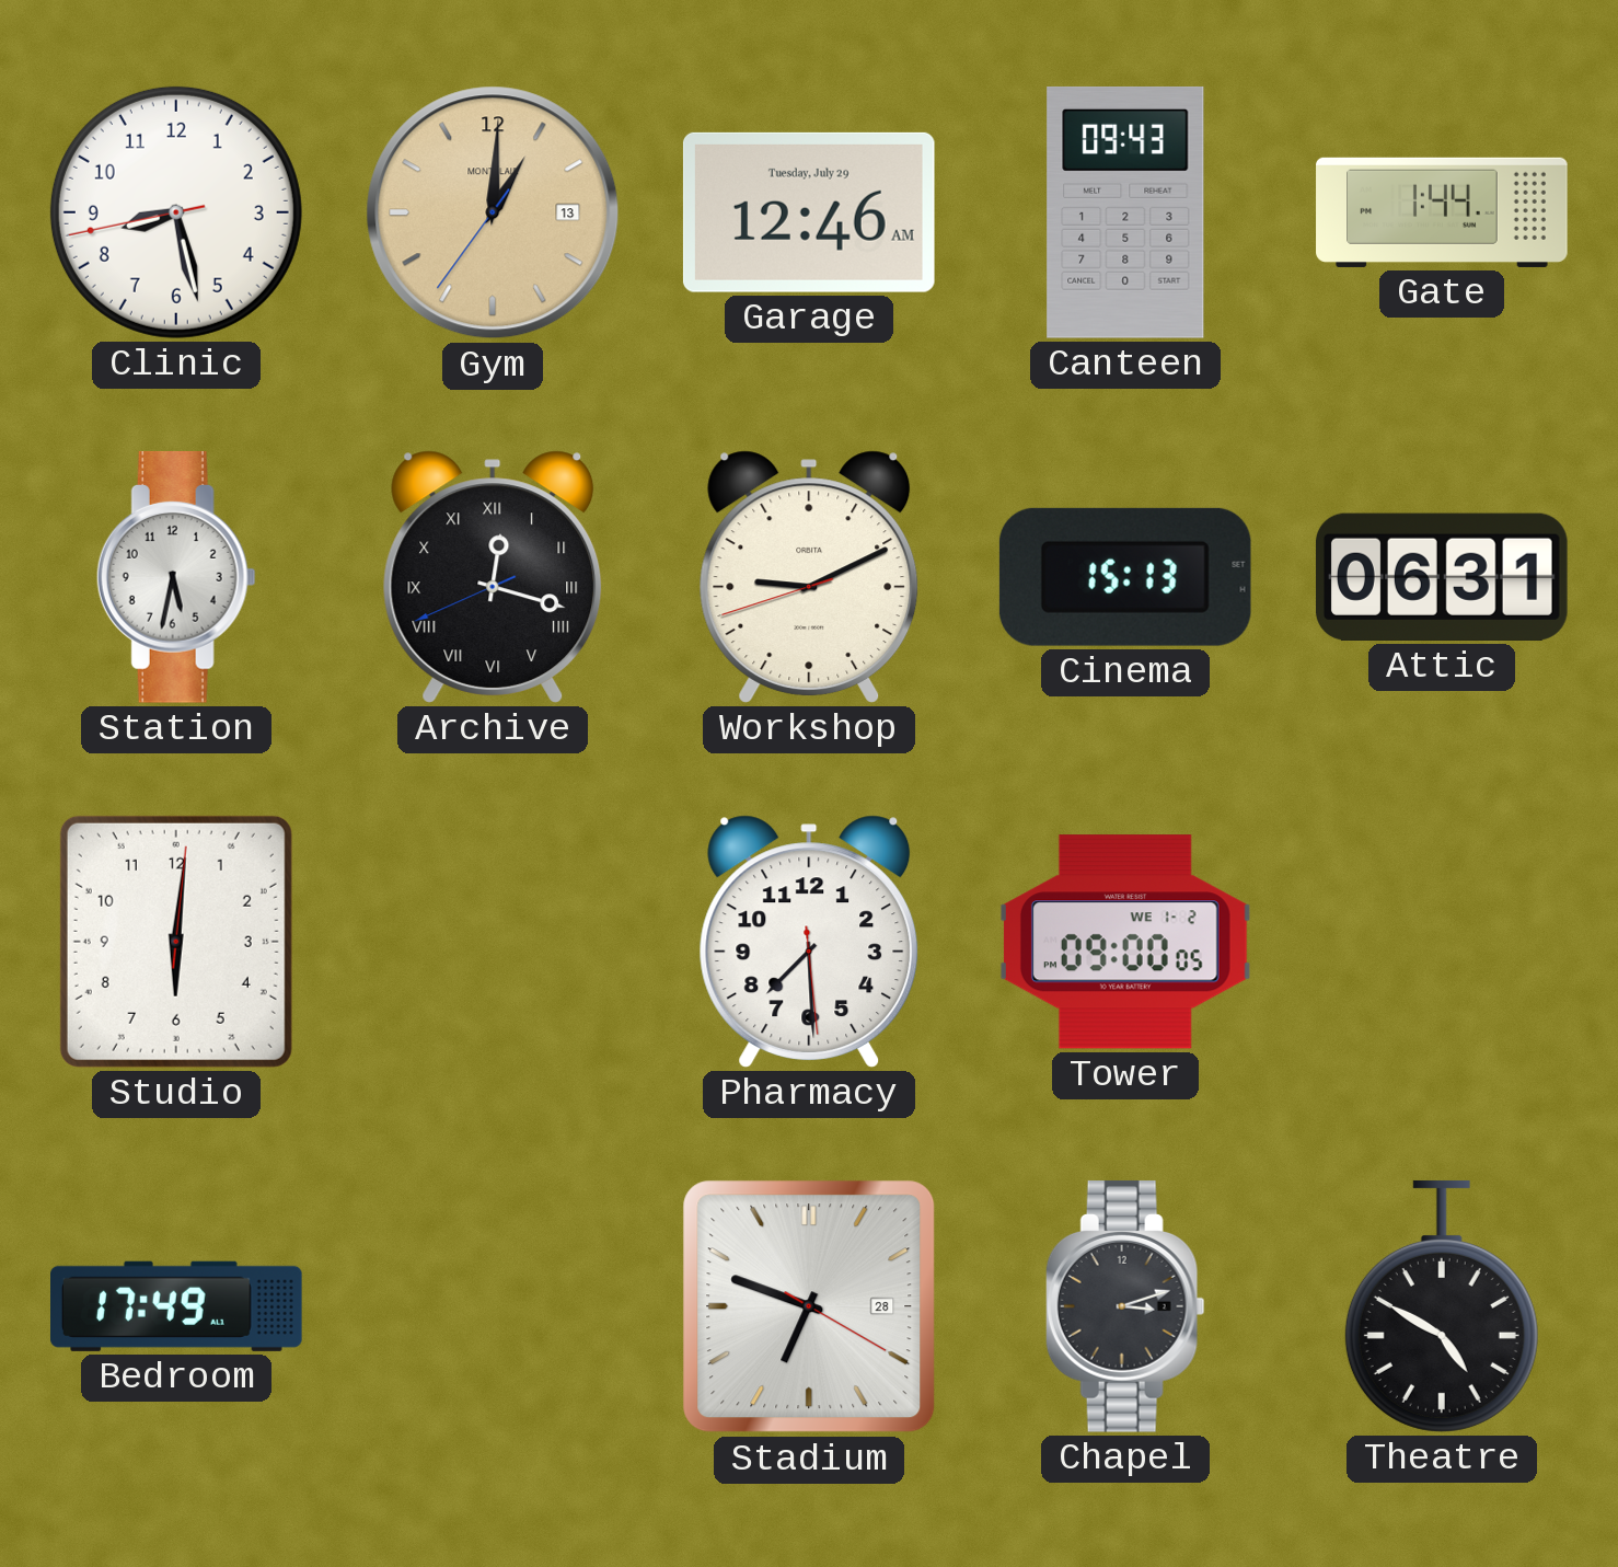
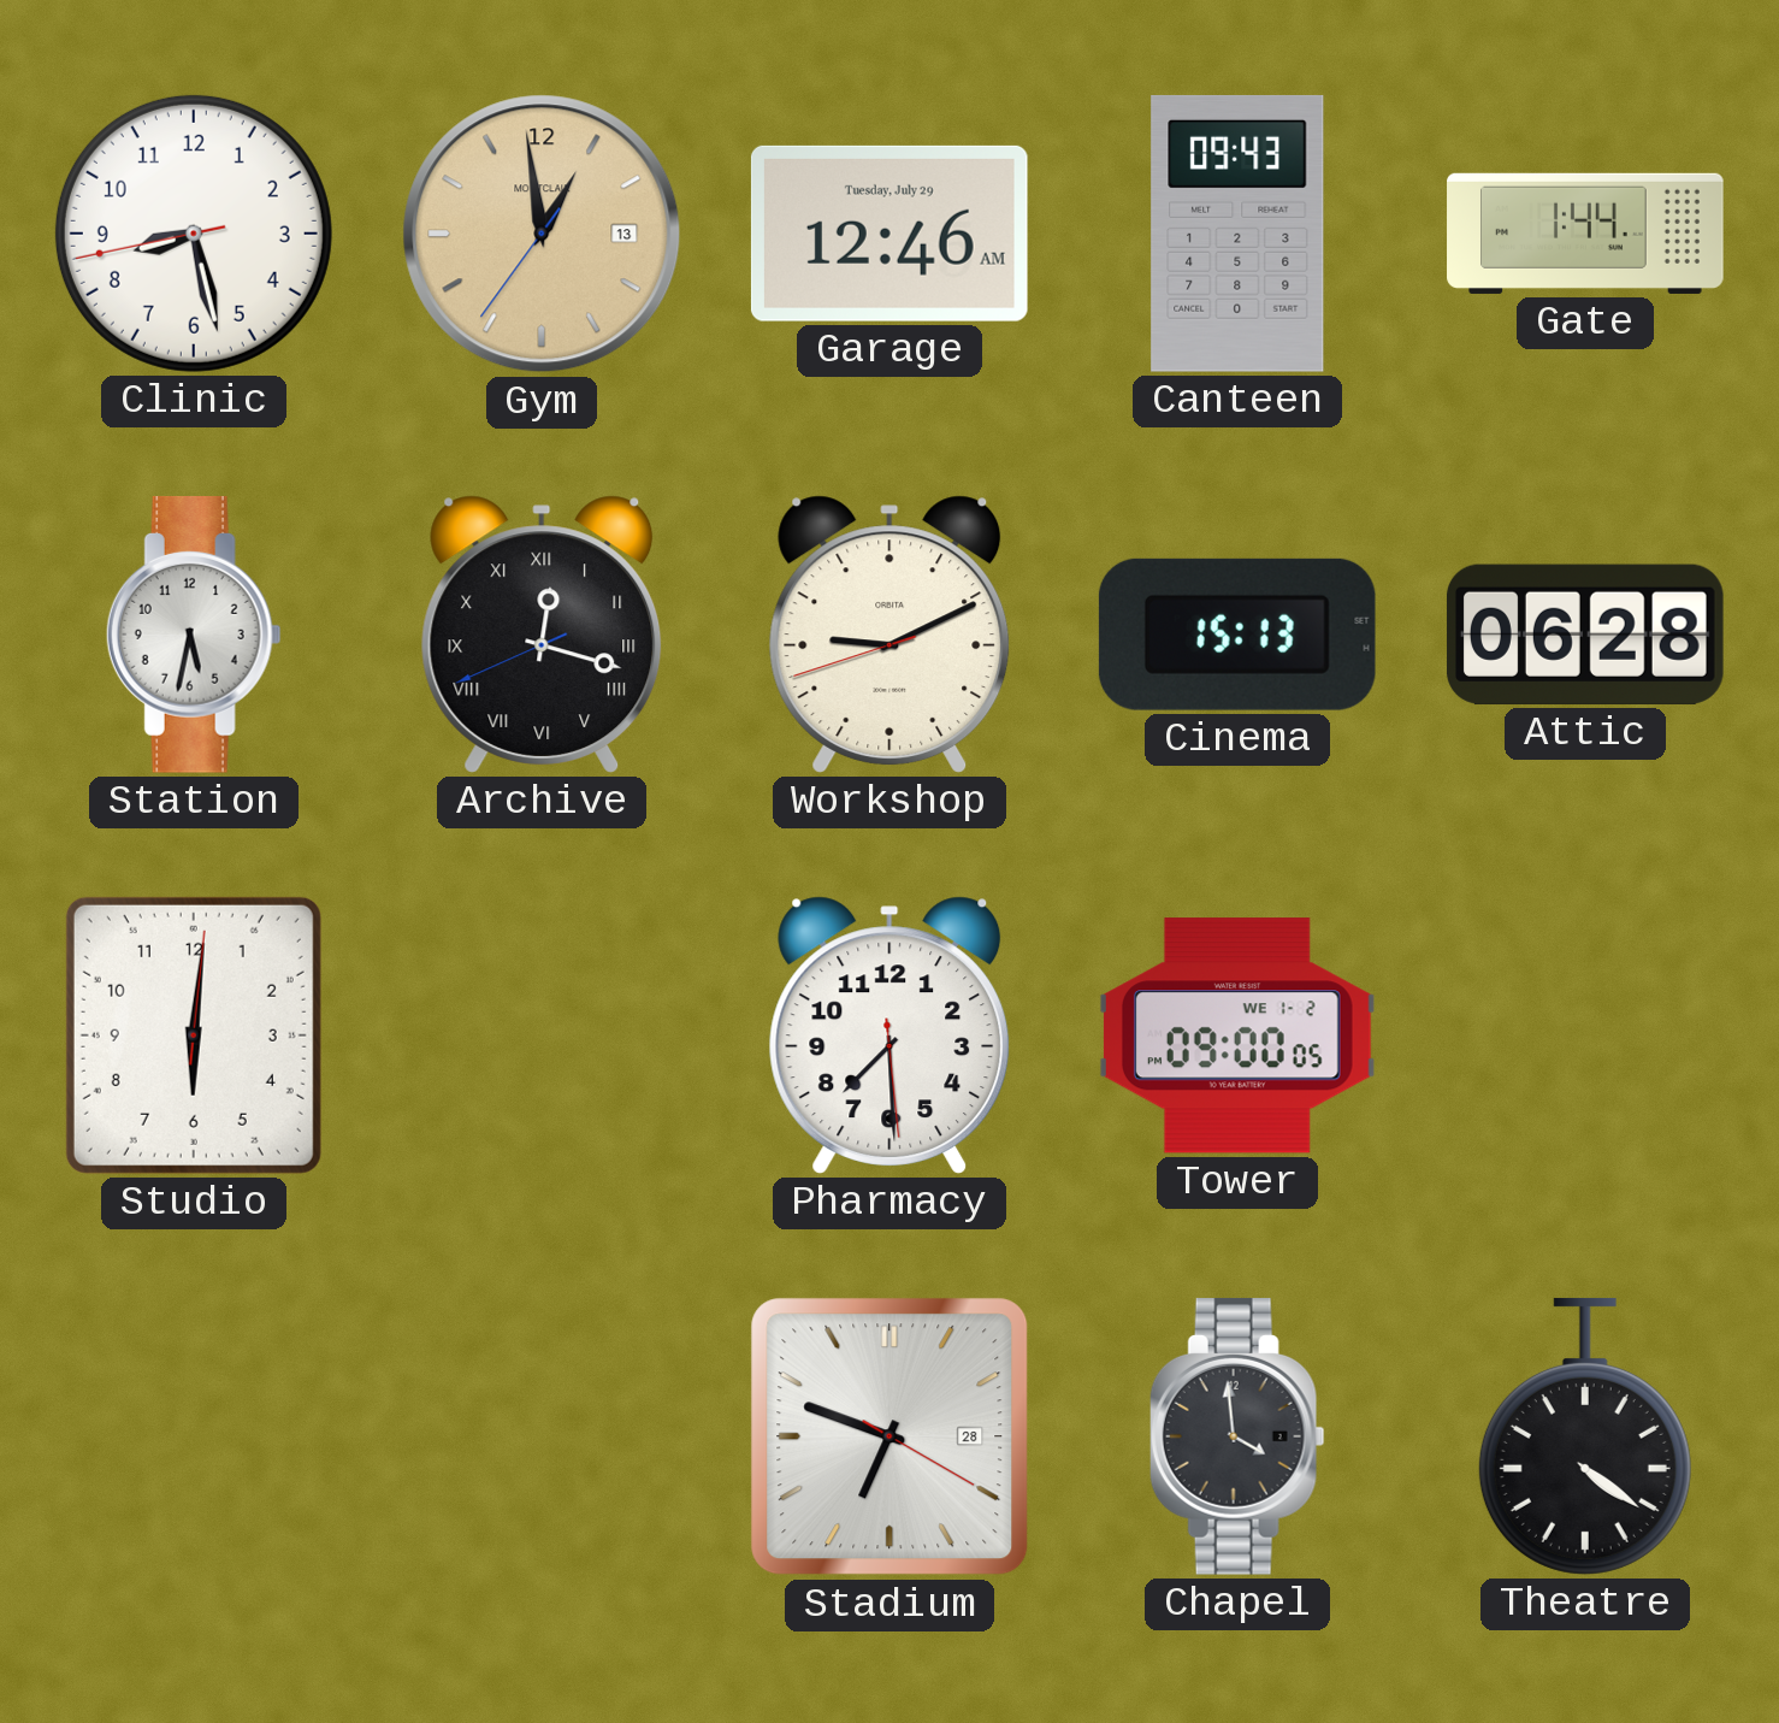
Gym: 1:00 -> 12:58
Attic: 06:31 -> 06:28
Bedroom: 17:49 -> none
Chapel: 3:12 -> 3:59
Theatre: 4:50 -> 4:21
